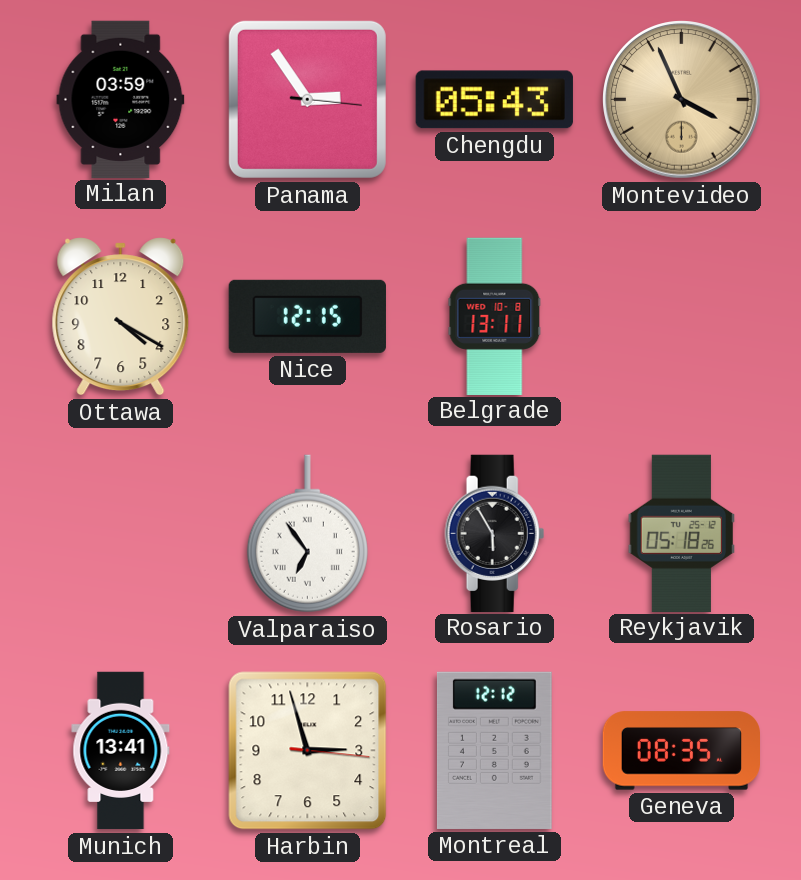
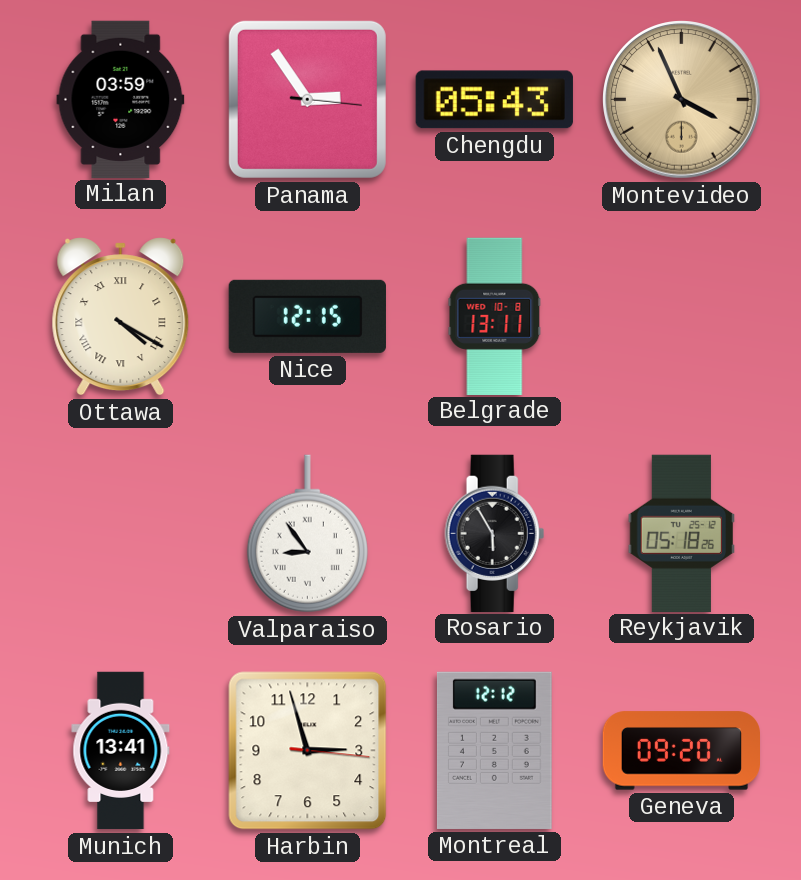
Ottawa numerals: Arabic -> Roman
Valparaiso: 6:54 -> 8:54
Geneva: 08:35 -> 09:20
